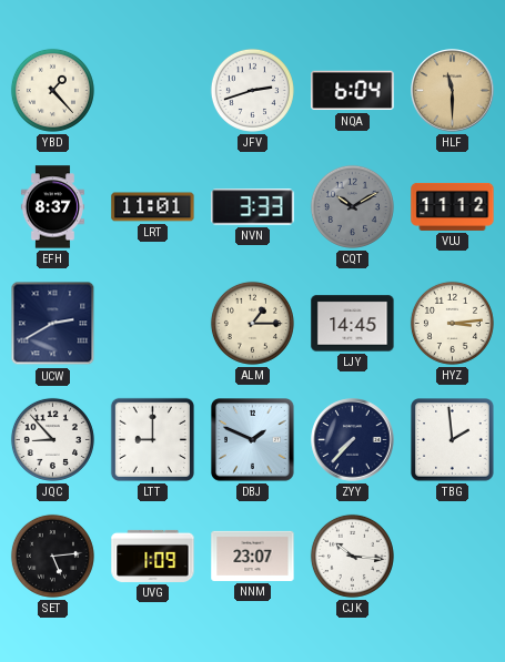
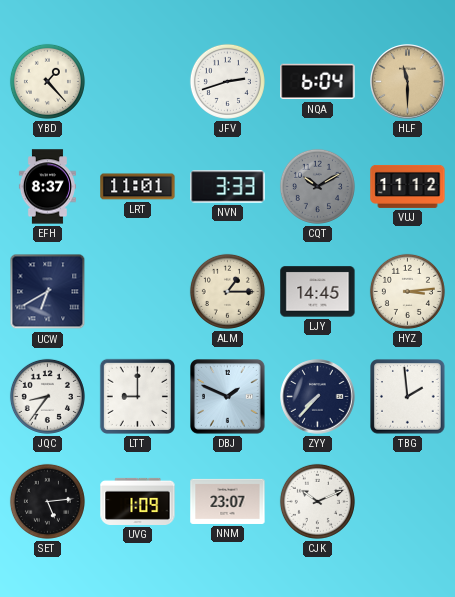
UCW: 2:40 -> 6:40
JQC: 8:53 -> 8:36
CJK: 10:16 -> 10:11
